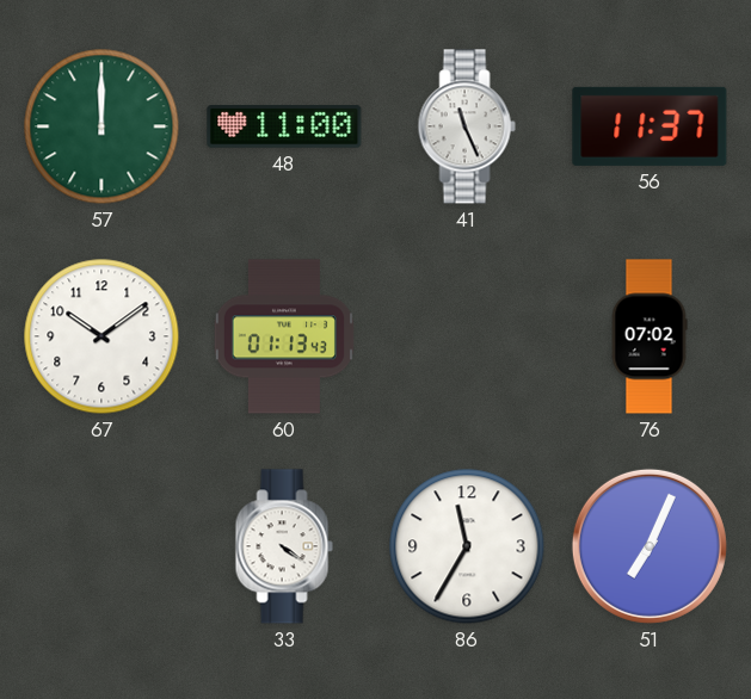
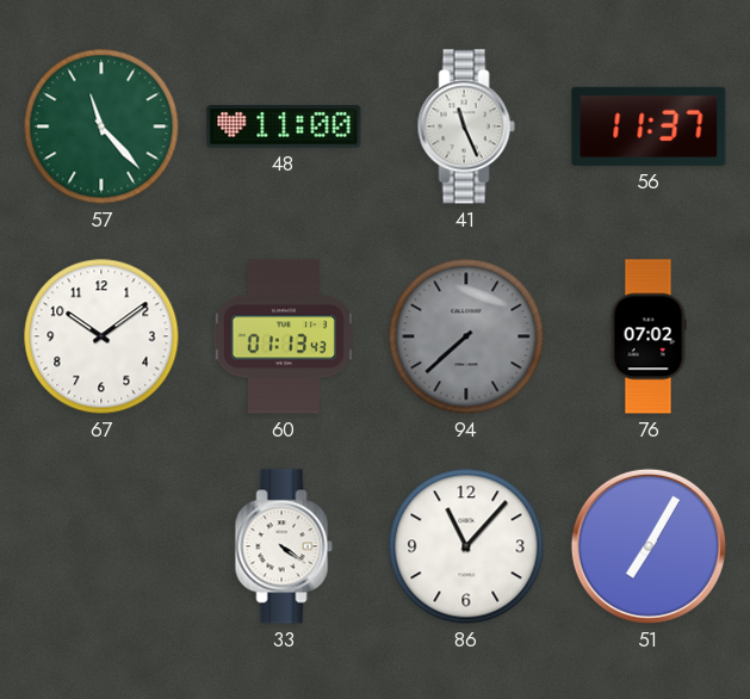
57: 12:00 -> 11:23
94: none -> 7:38
86: 11:35 -> 11:07
51: 7:04 -> 7:05
